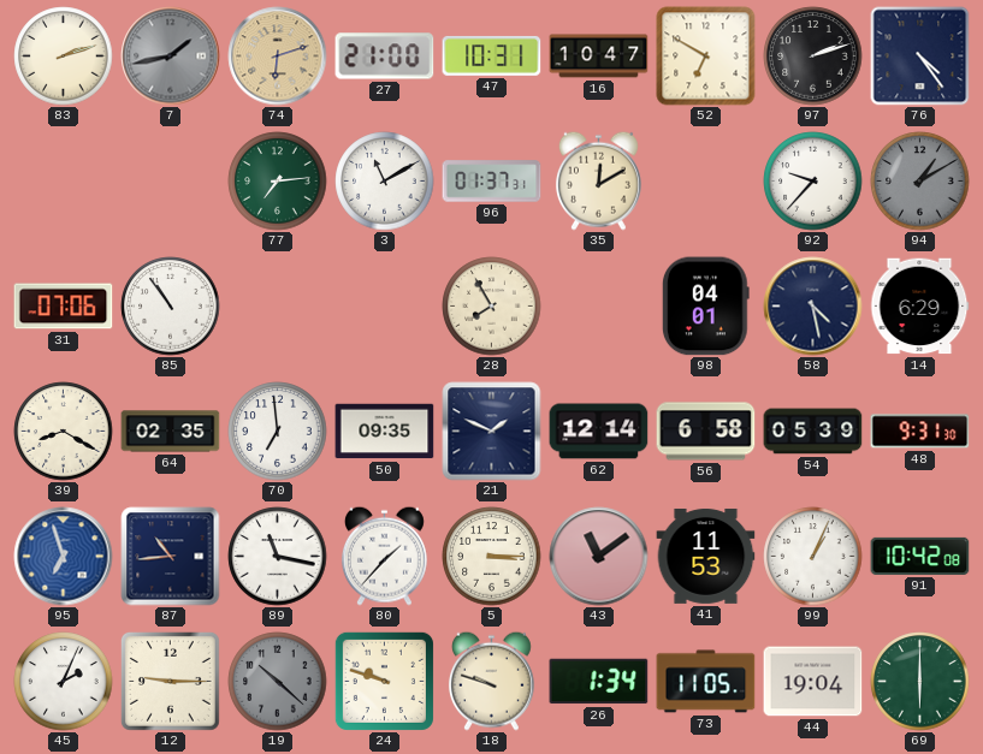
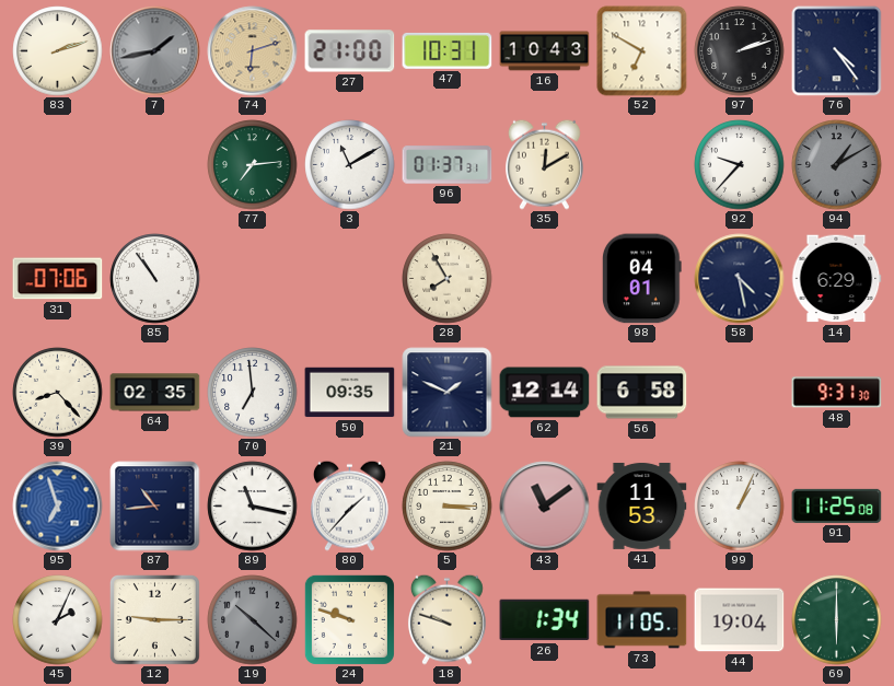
16: 10:47 -> 10:43
39: 8:20 -> 8:23
54: 05:39 -> none
91: 10:42 -> 11:25
